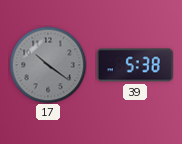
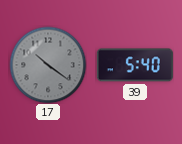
39: 5:38 -> 5:40
